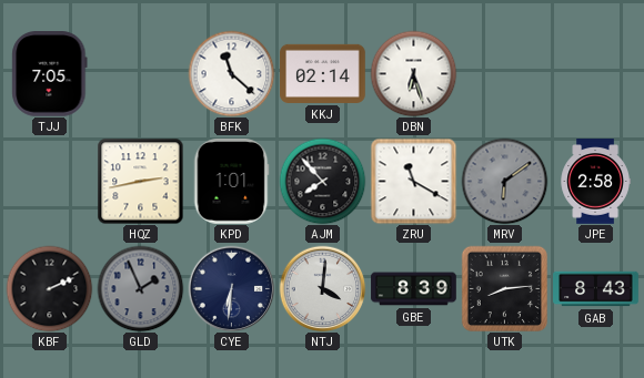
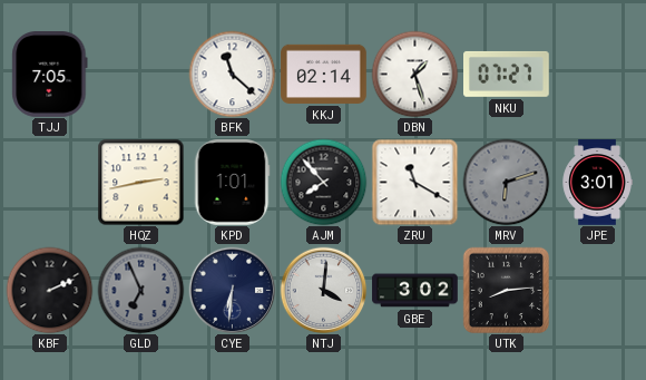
DBN: 6:27 -> 1:27
NKU: none -> 07:27
MRV: 6:09 -> 6:12
JPE: 2:58 -> 3:01
GLD: 1:56 -> 6:56
GBE: 8:39 -> 3:02
GAB: 8:43 -> none
